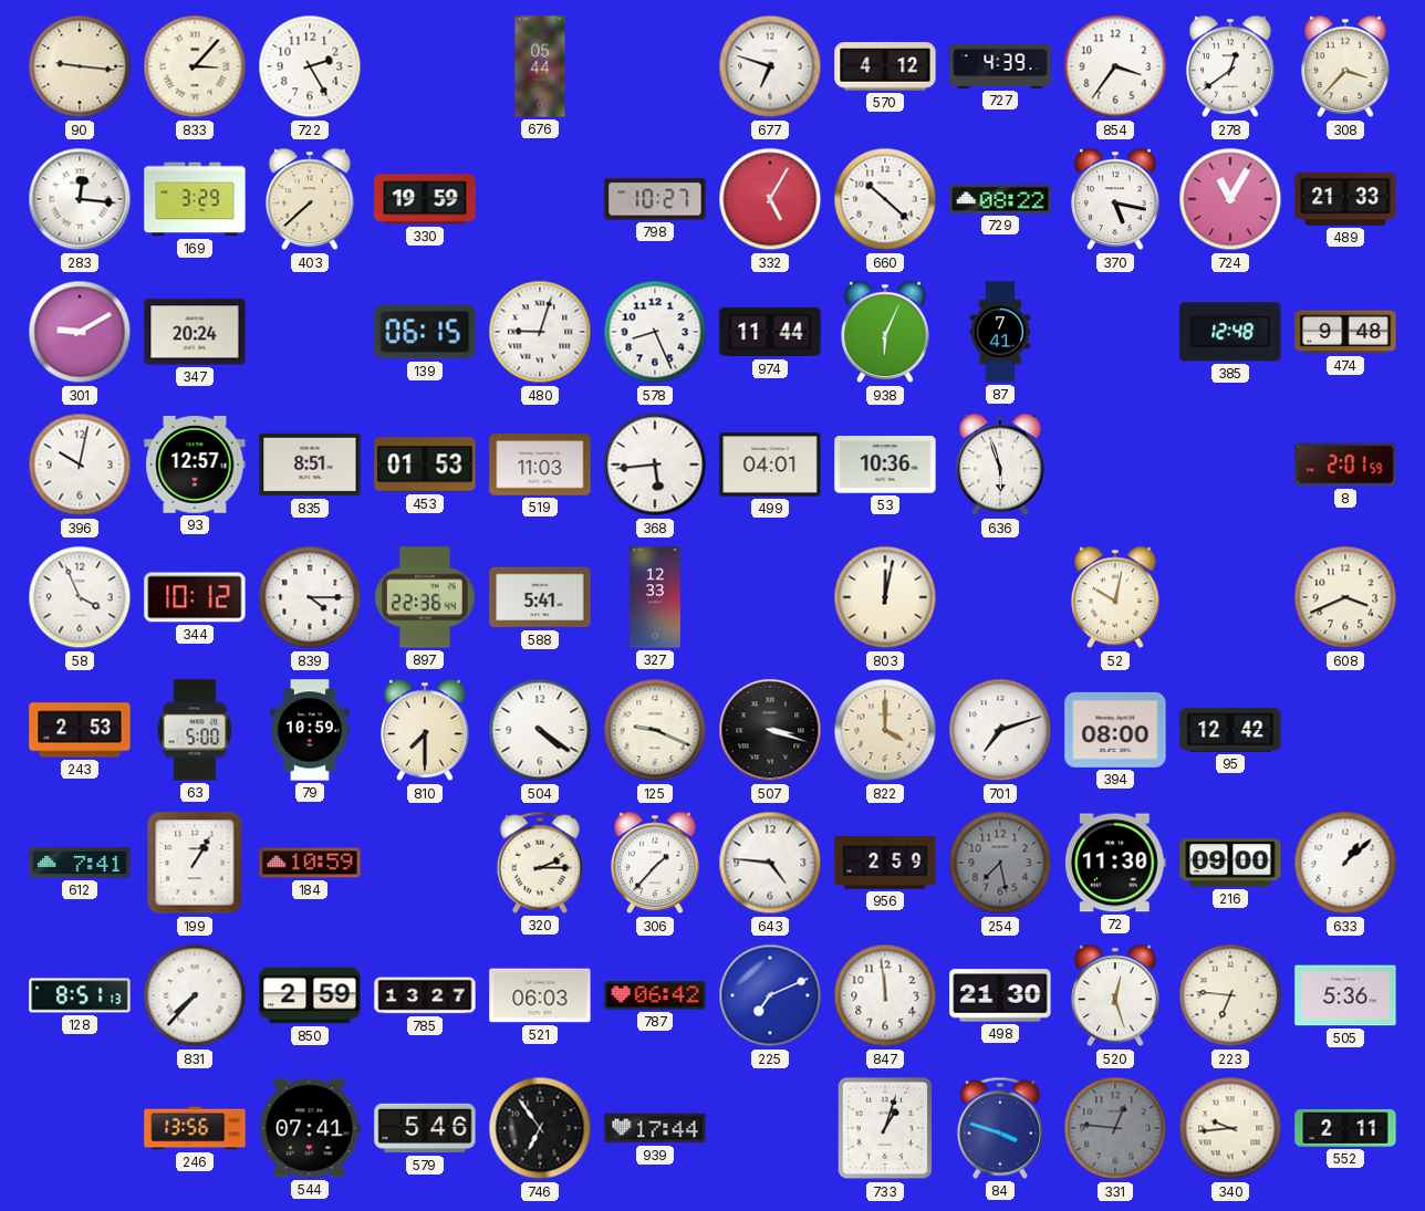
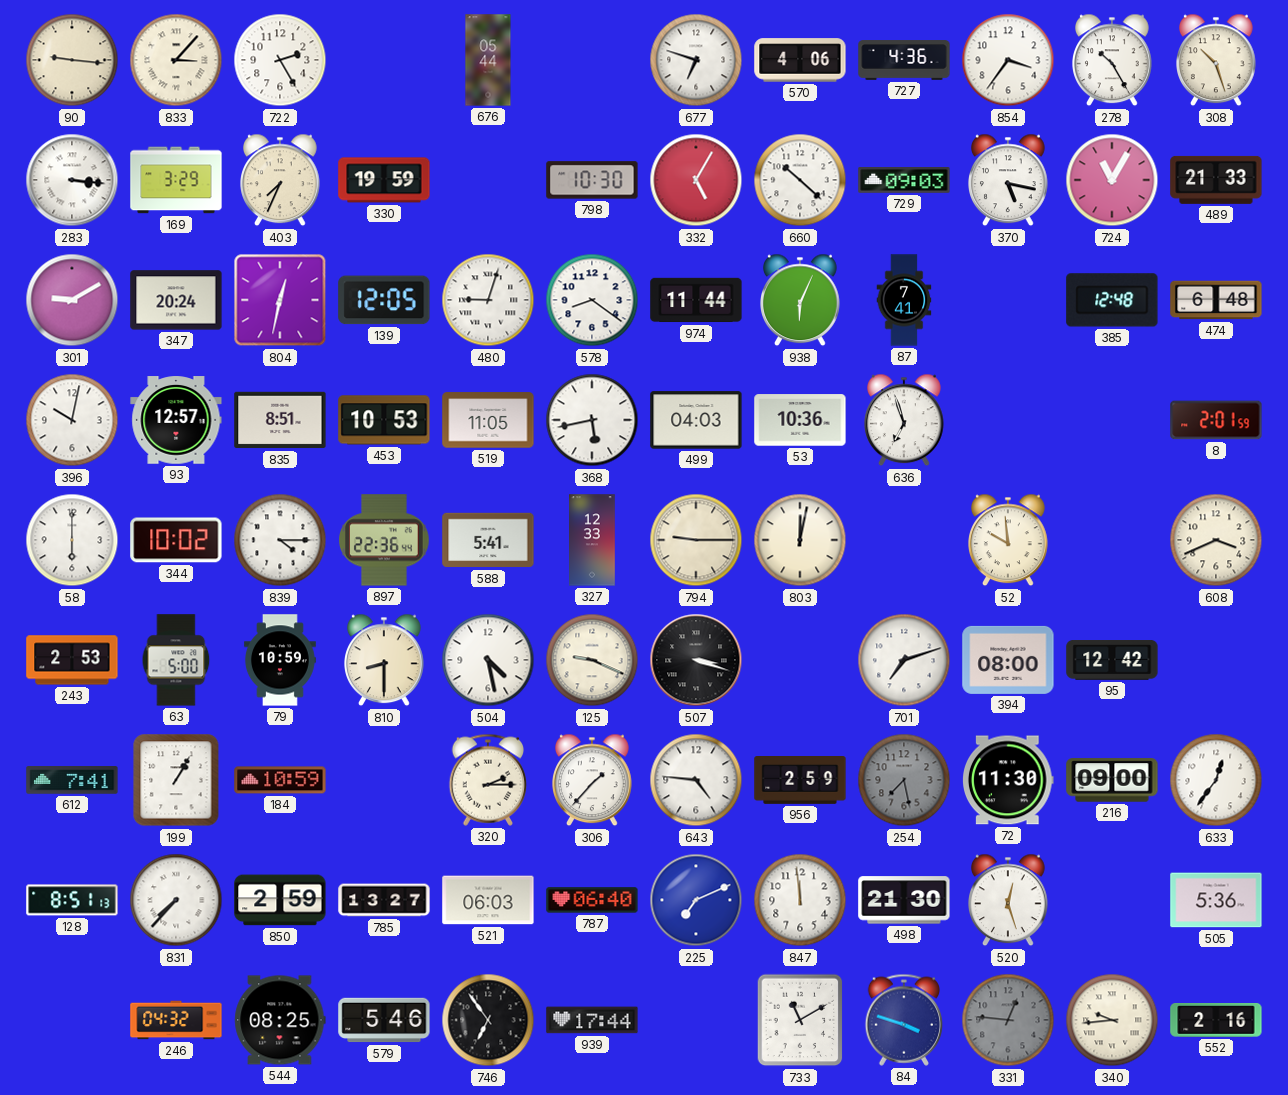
570: 4:12 -> 4:06
727: 4:39 -> 4:36
278: 12:39 -> 10:25
308: 3:37 -> 10:27
283: 12:16 -> 3:16
403: 7:38 -> 7:34
798: 10:27 -> 10:30
729: 08:22 -> 09:03
804: none -> 12:32
139: 06:15 -> 12:05
578: 8:26 -> 8:21
474: 9:48 -> 6:48
453: 01:53 -> 10:53
519: 11:03 -> 11:05
368: 5:44 -> 5:43
499: 04:01 -> 04:03
636: 5:57 -> 6:57
58: 3:56 -> 6:00
344: 10:12 -> 10:02
794: none -> 9:15
52: 10:02 -> 9:59
810: 7:30 -> 8:30
504: 4:21 -> 4:28
822: 4:00 -> none
633: 1:08 -> 12:36
787: 06:42 -> 06:40
223: 6:46 -> none
246: 13:56 -> 04:32
544: 07:41 -> 08:25
733: 1:03 -> 11:10
552: 2:11 -> 2:16
